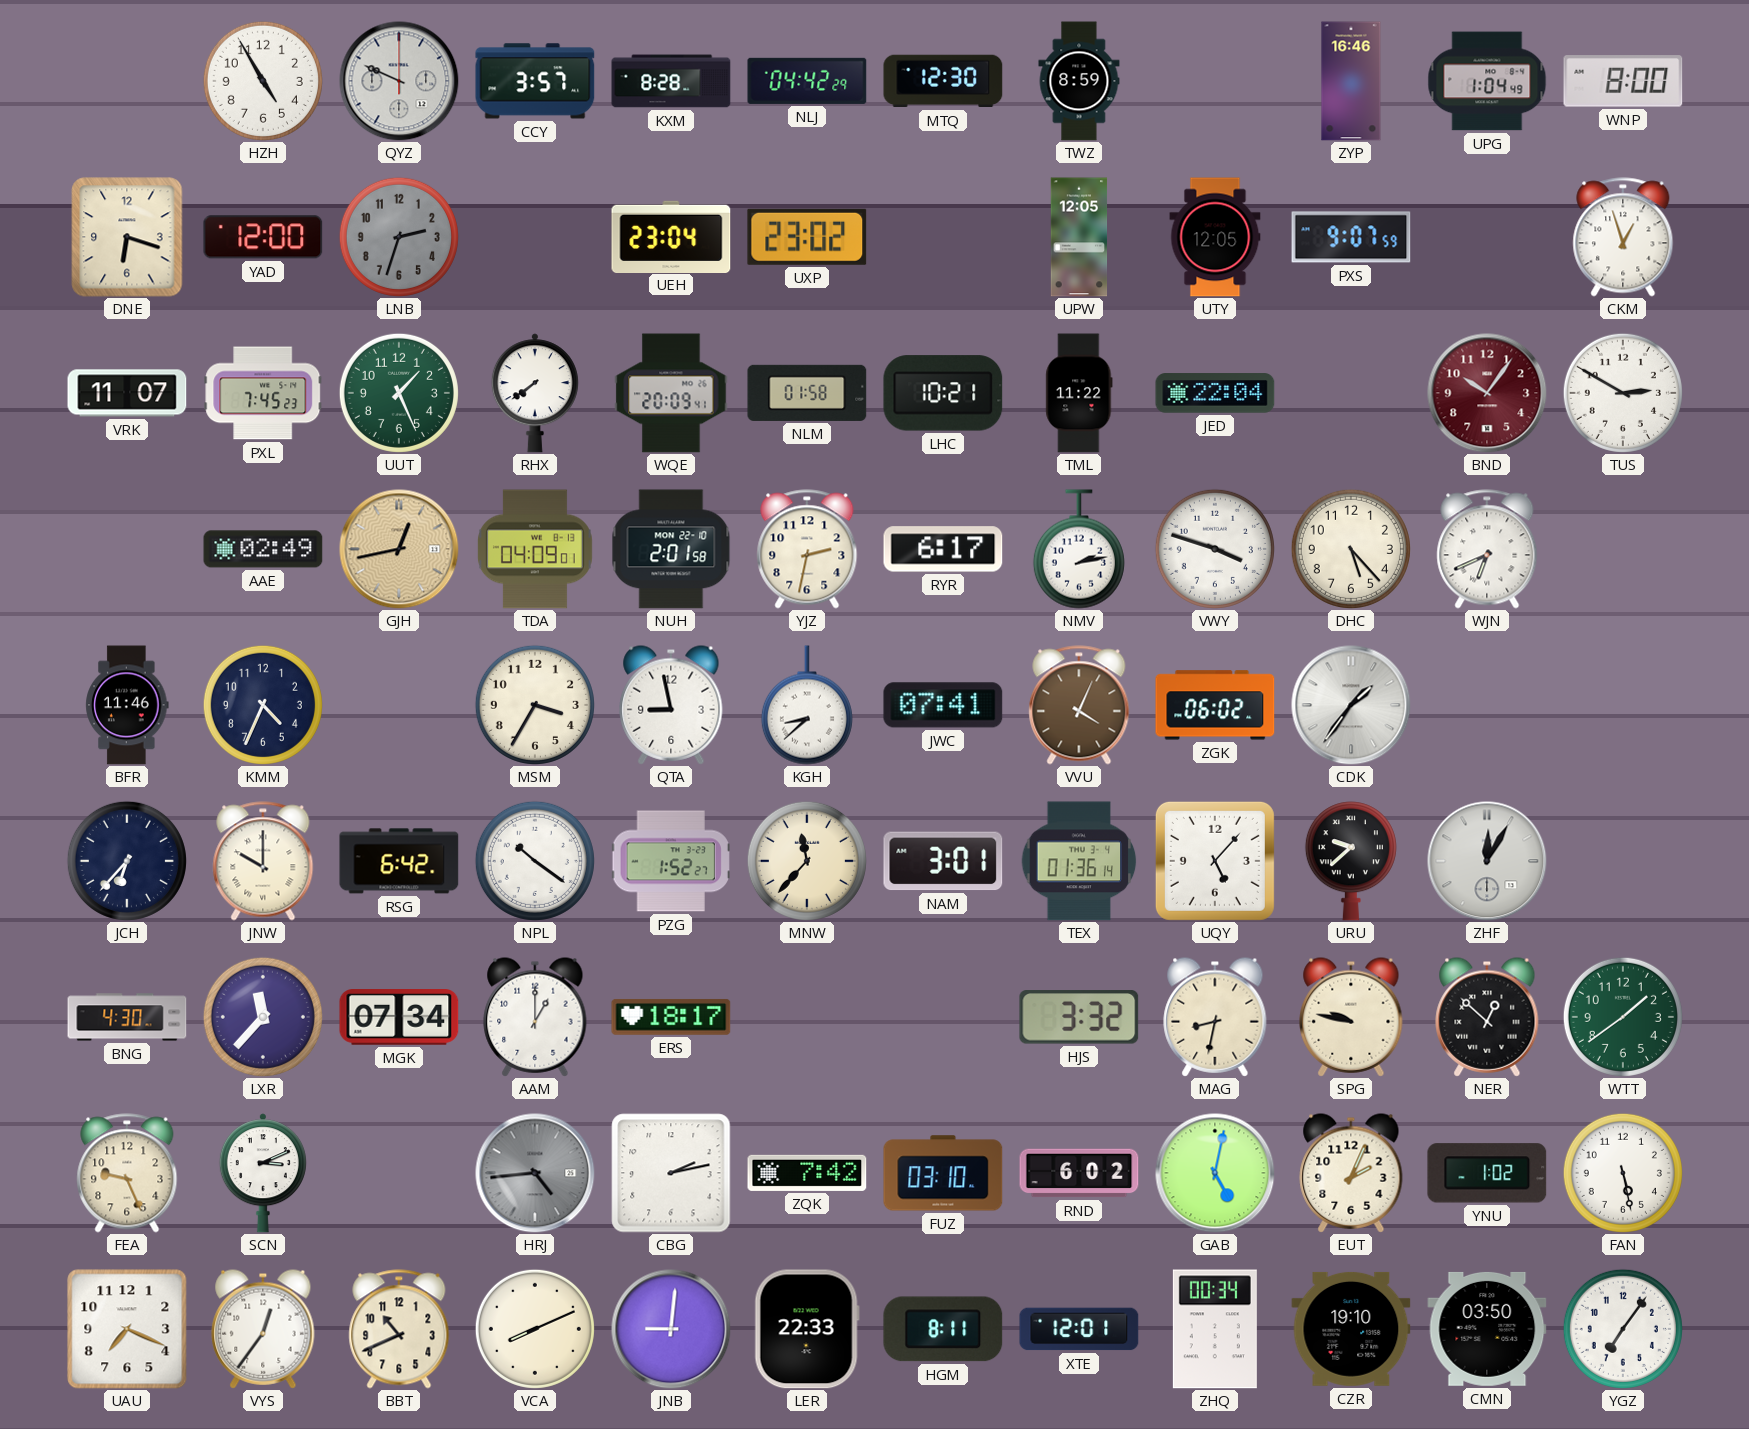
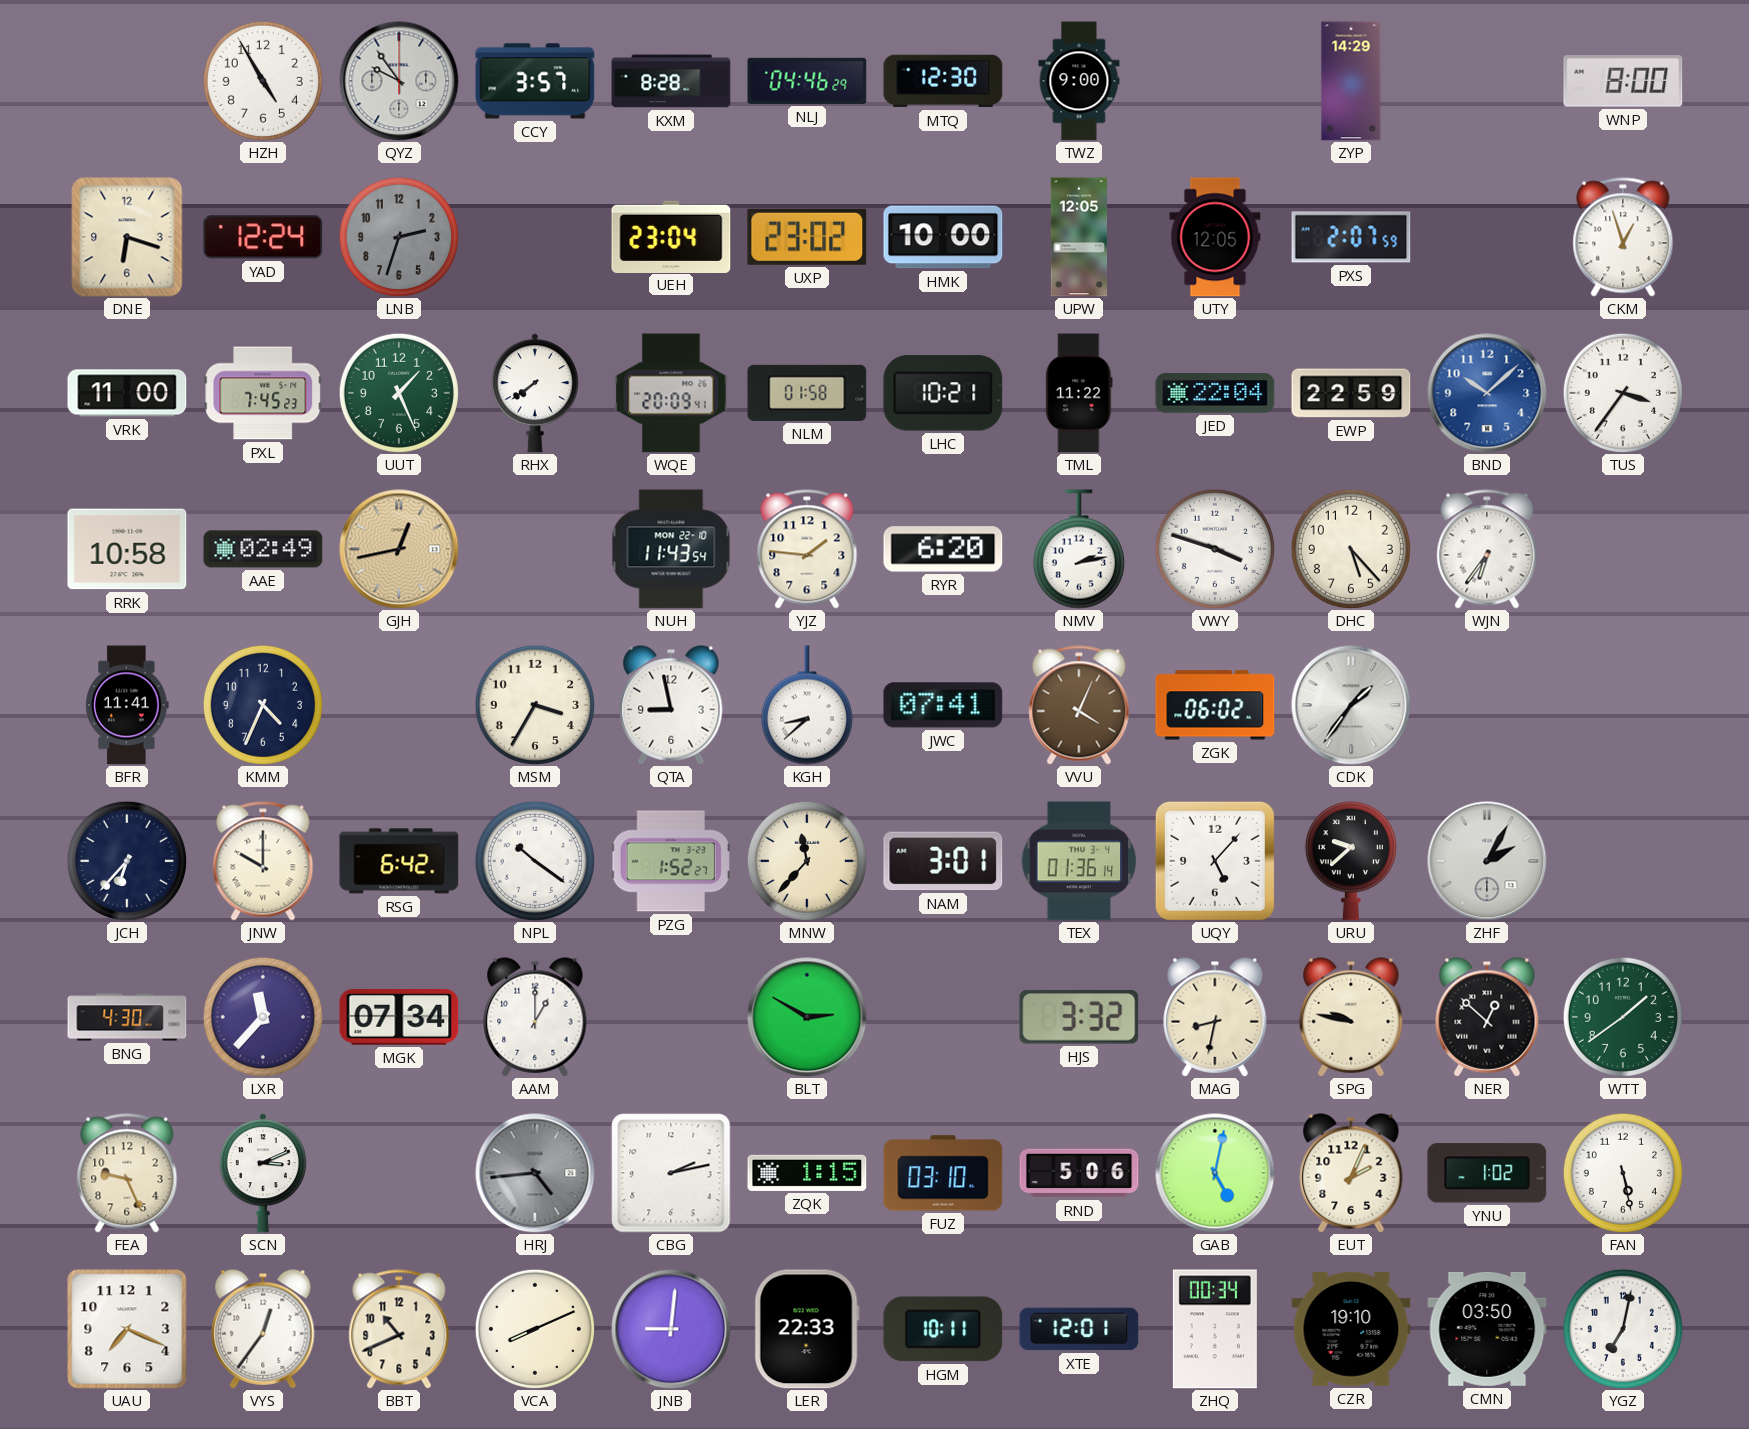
QYZ: 9:49 -> 9:54
NLJ: 04:42 -> 04:46
TWZ: 8:59 -> 9:00
ZYP: 16:46 -> 14:29
UPG: 1:04 -> none
YAD: 12:00 -> 12:24
HMK: none -> 10:00
PXS: 9:07 -> 2:07
VRK: 11:07 -> 11:00
EWP: none -> 22:59
BND: 10:06 -> 10:08
BND dial: burgundy -> blue
TUS: 2:50 -> 3:36
RRK: none -> 10:58
TDA: 04:09 -> none
NUH: 2:01 -> 11:43
YJZ: 2:32 -> 1:46
RYR: 6:17 -> 6:20
WJN: 6:41 -> 6:36
BFR: 11:46 -> 11:41
ZHF: 12:05 -> 2:05
ERS: 18:17 -> none
BLT: none -> 2:50
ZQK: 7:42 -> 1:15
RND: 6:02 -> 5:06
HGM: 8:11 -> 10:11
YGZ: 7:06 -> 7:02
